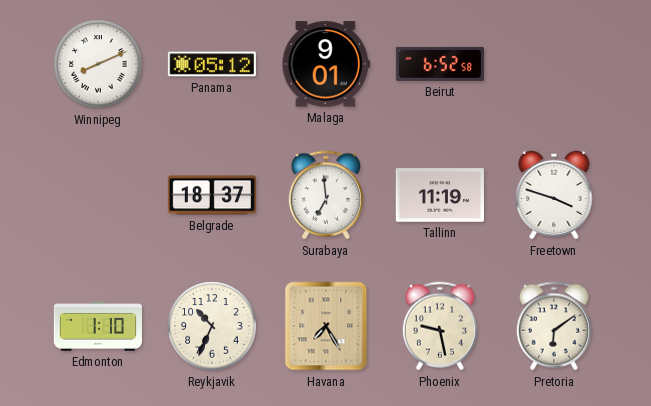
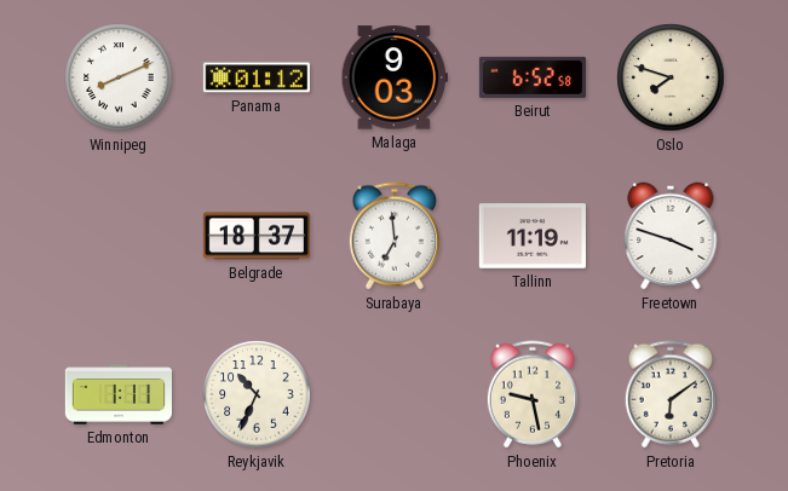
Panama: 05:12 -> 01:12
Malaga: 9:01 -> 9:03
Oslo: none -> 7:48
Edmonton: 1:10 -> 1:11
Havana: 7:25 -> none
